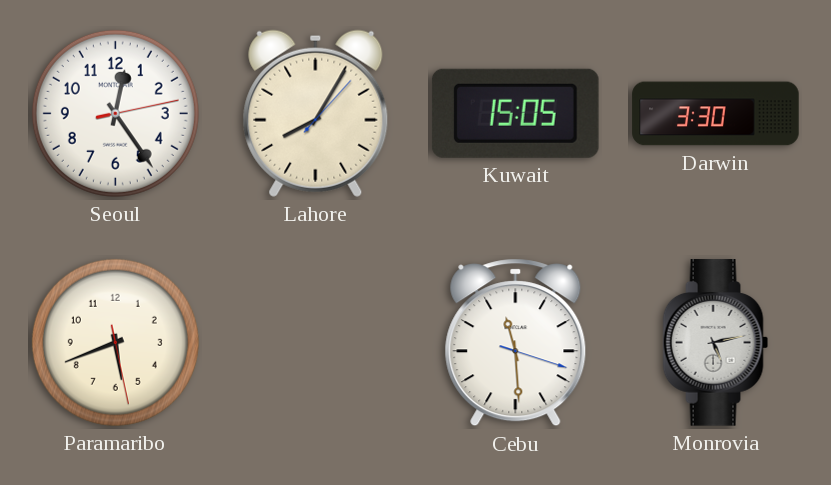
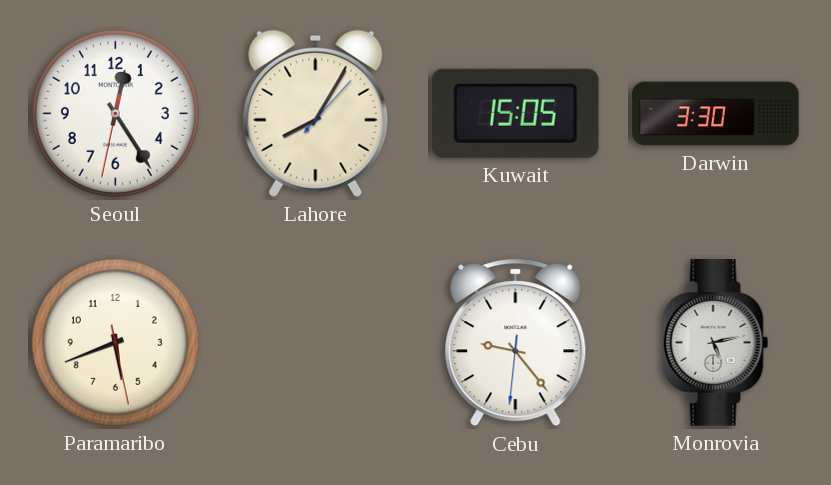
Seoul: 12:24:13 -> 12:24:32
Cebu: 11:29 -> 9:23
